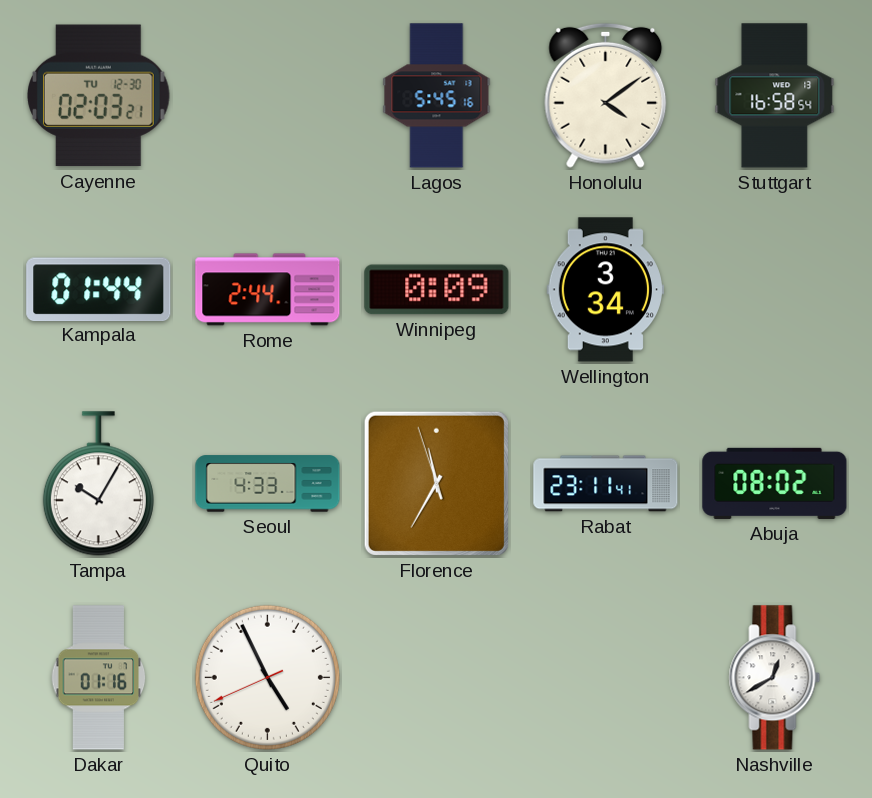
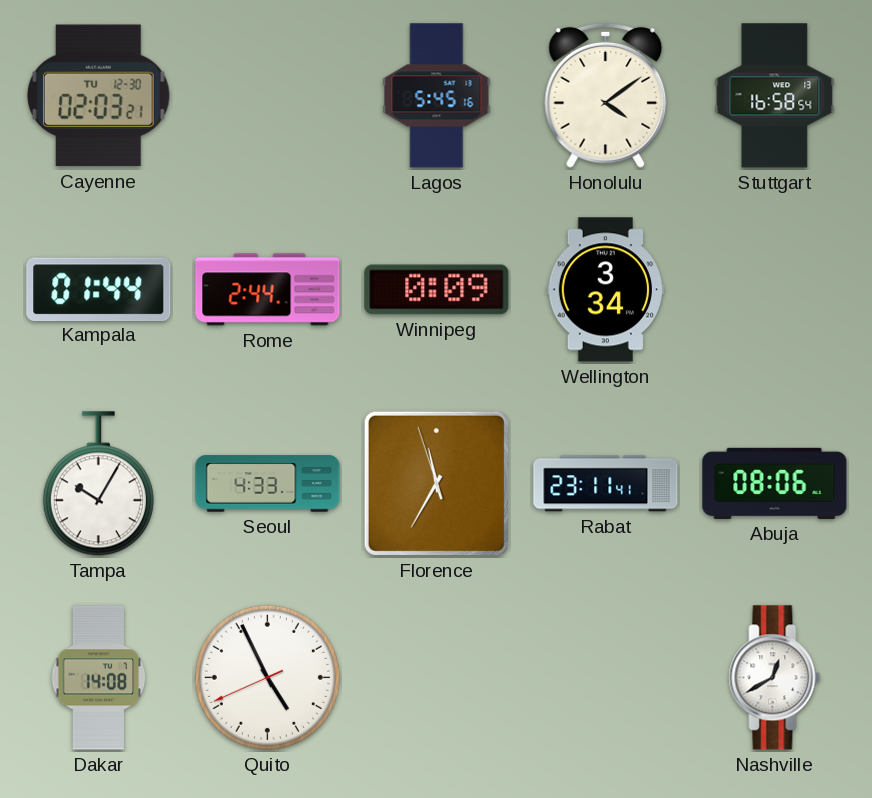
Abuja: 08:02 -> 08:06
Dakar: 01:16 -> 14:08
